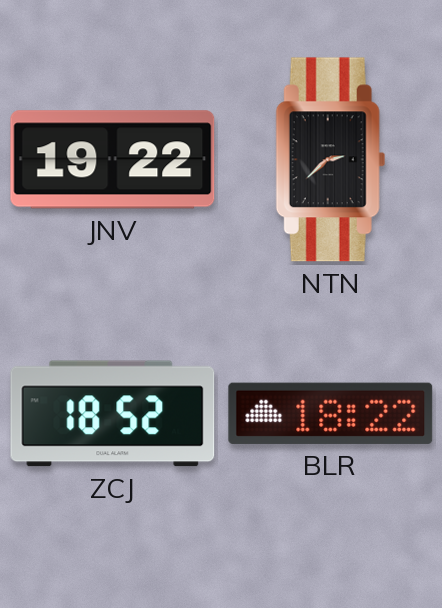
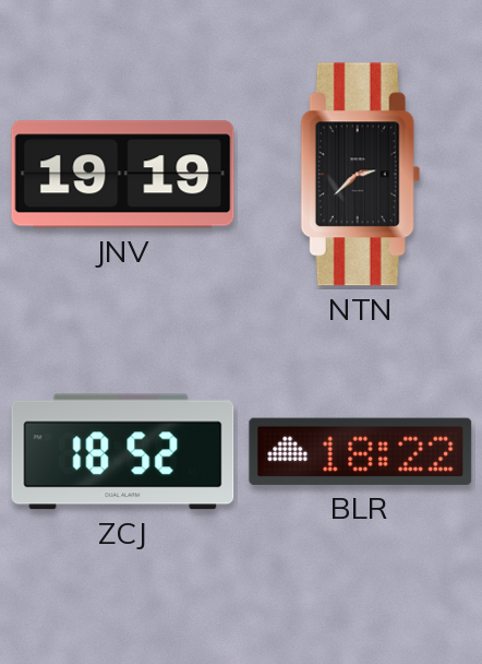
JNV: 19:22 -> 19:19
